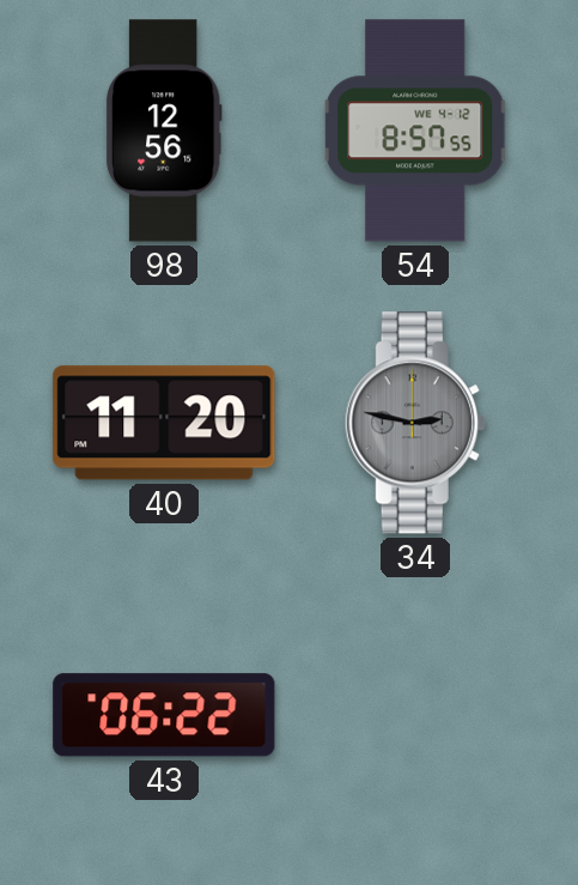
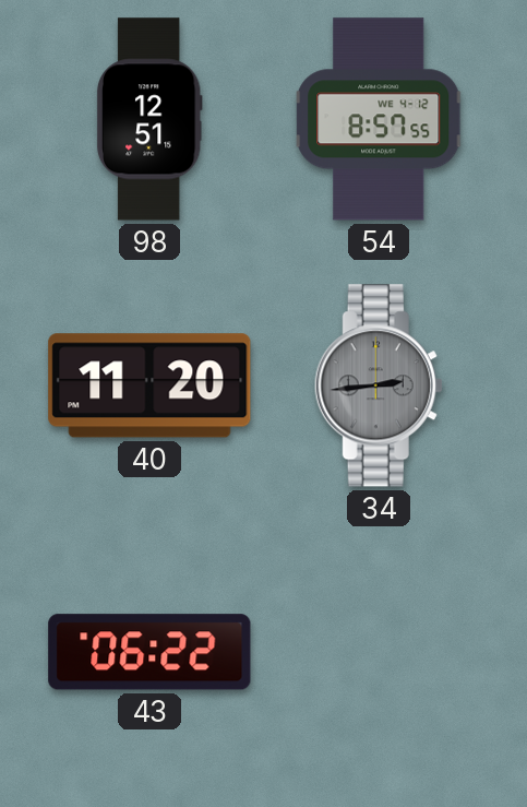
98: 12:56 -> 12:51
34: 2:47 -> 2:44
